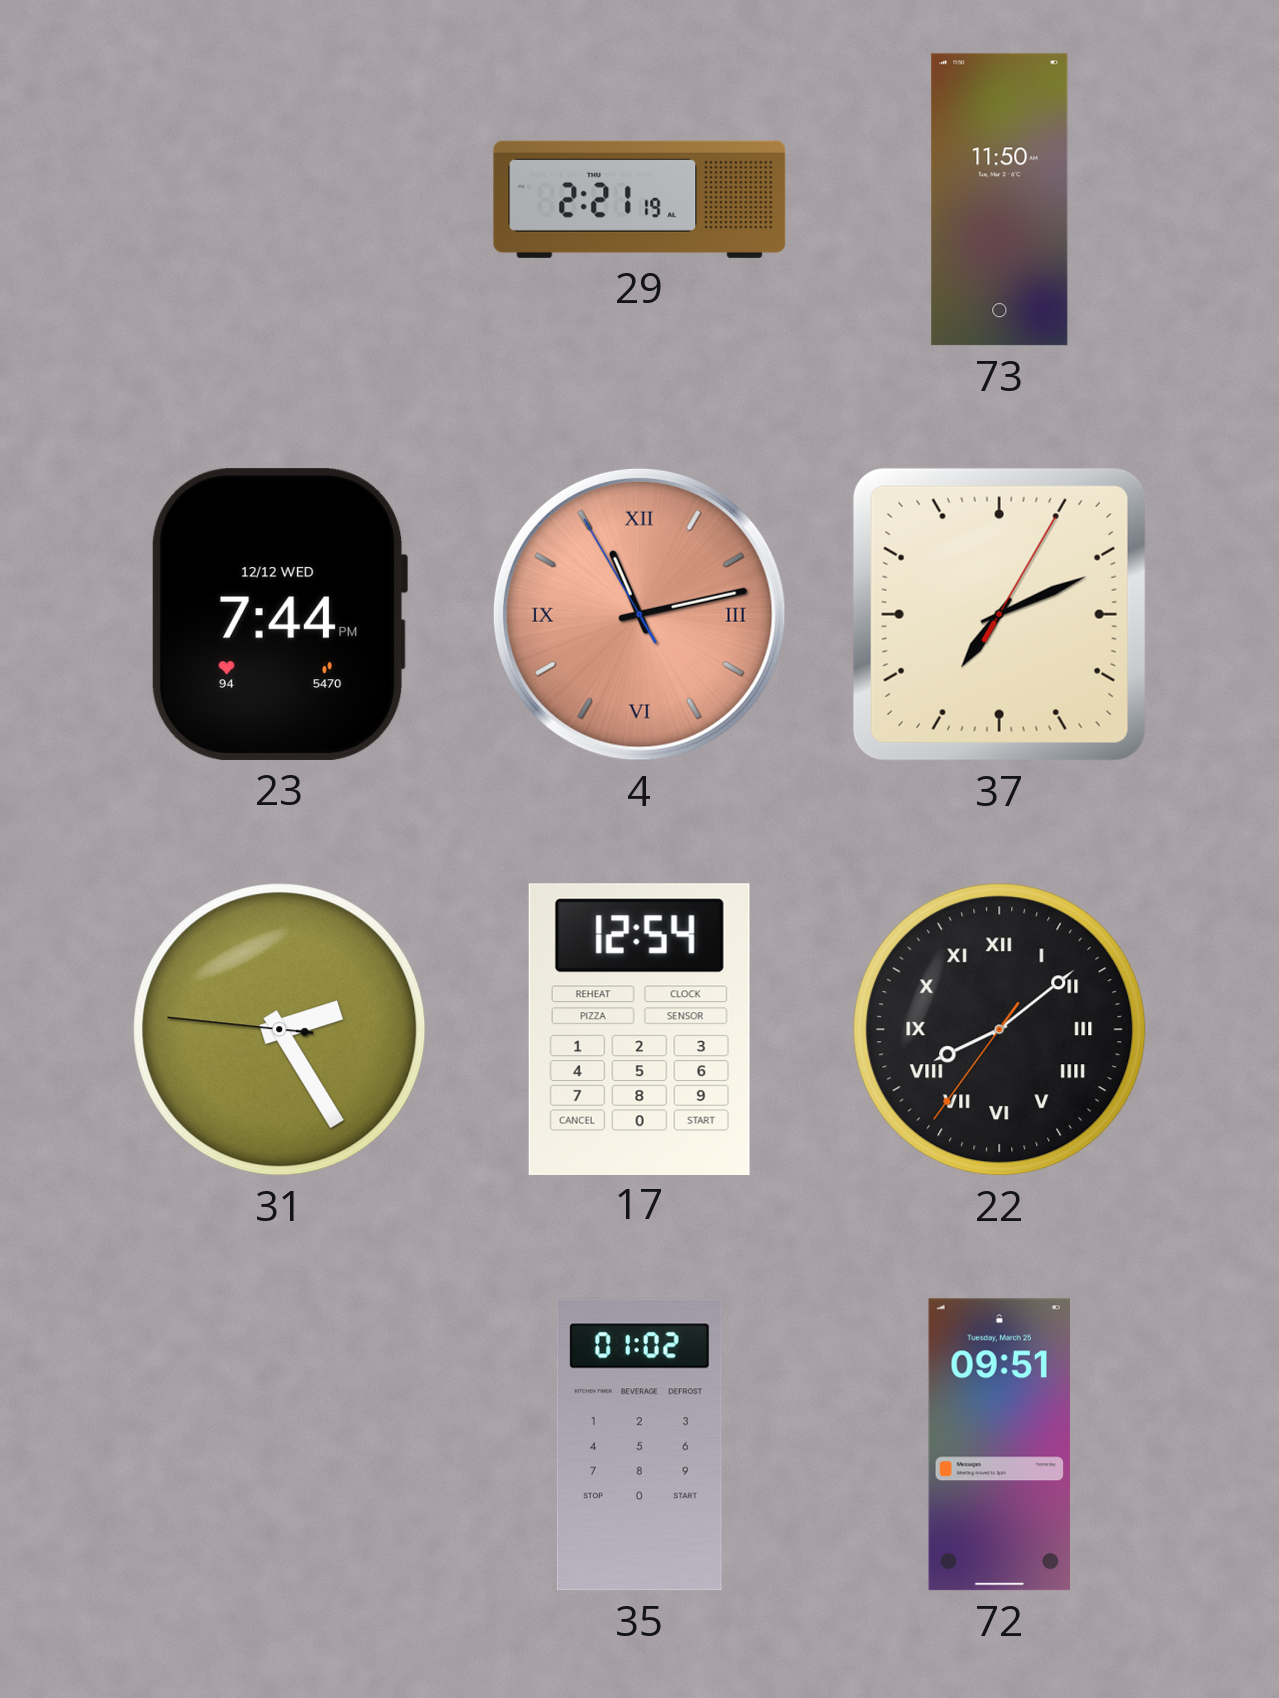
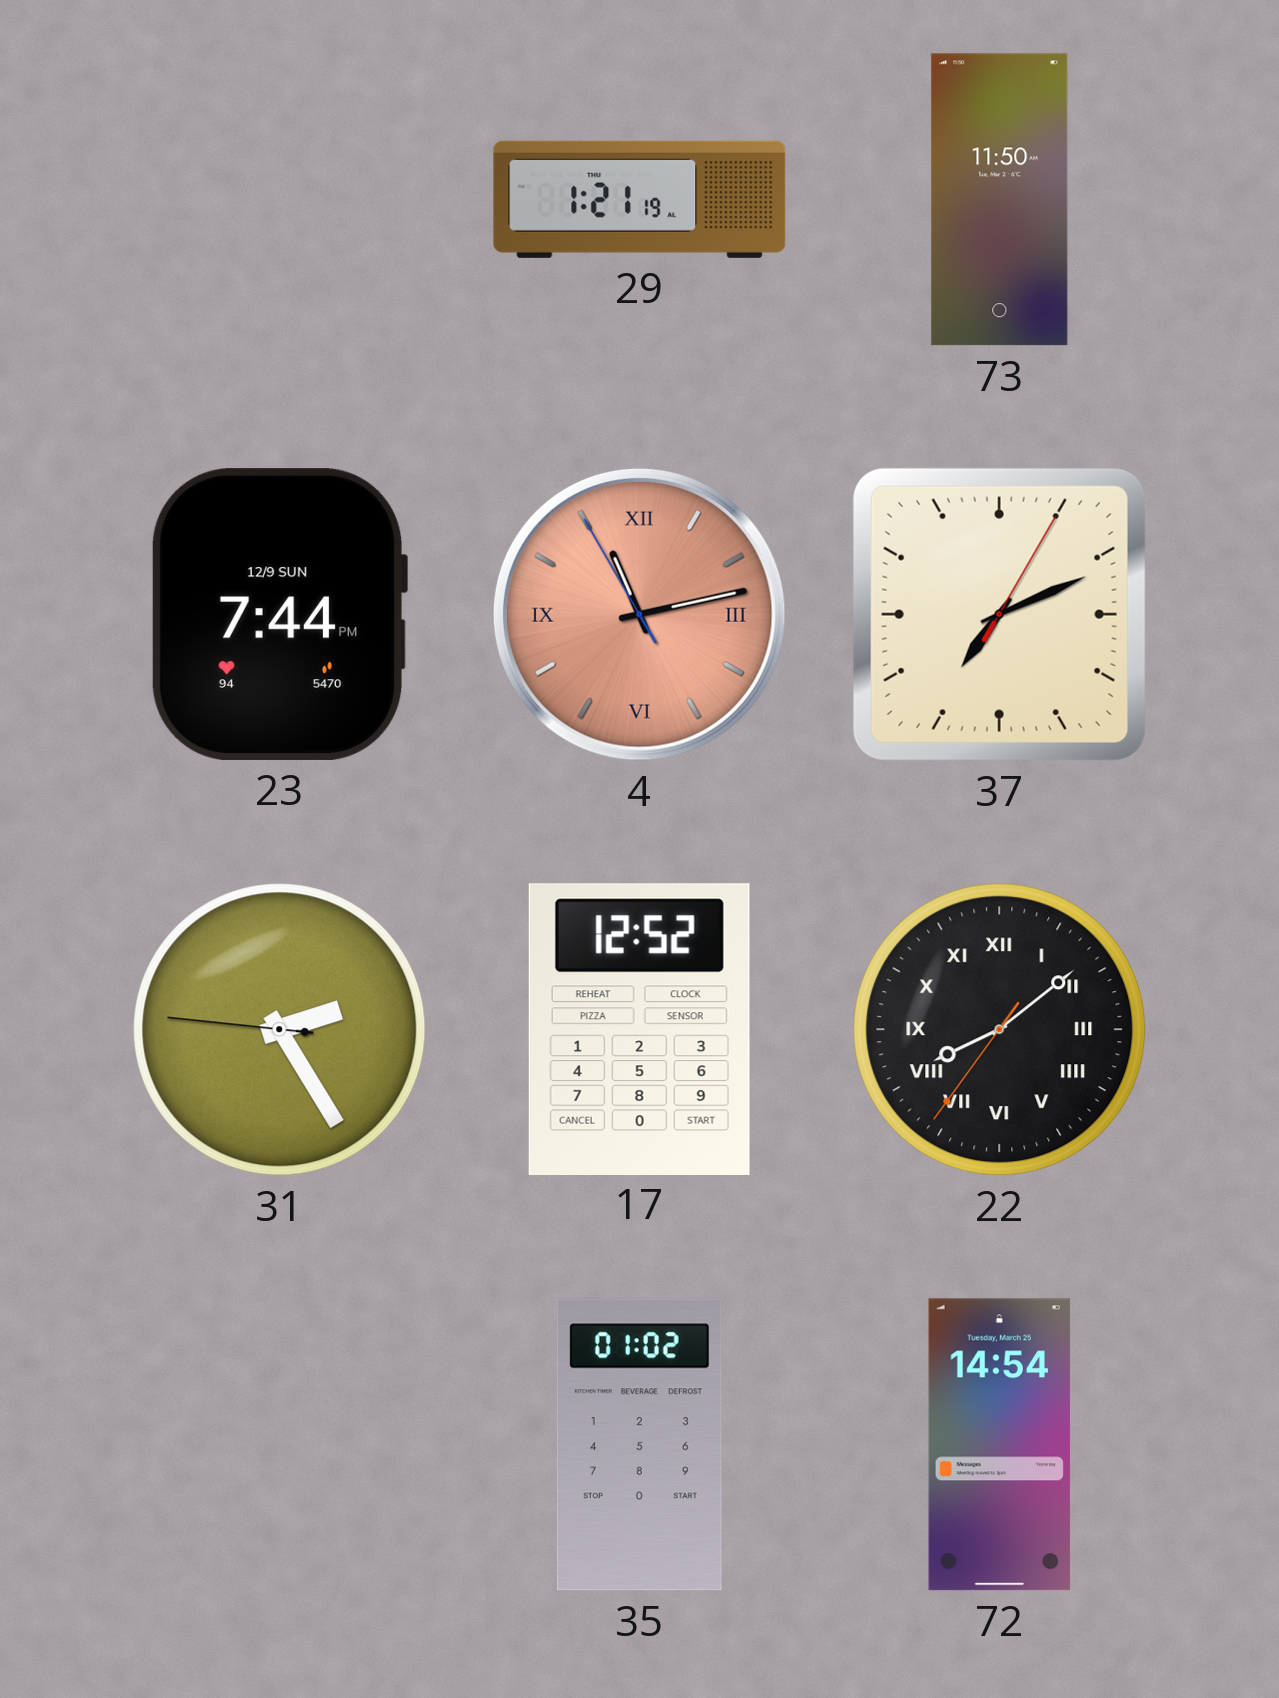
29: 2:21 -> 1:21
23 date: 12/12 WED -> 12/9 SUN
17: 12:54 -> 12:52
72: 09:51 -> 14:54
